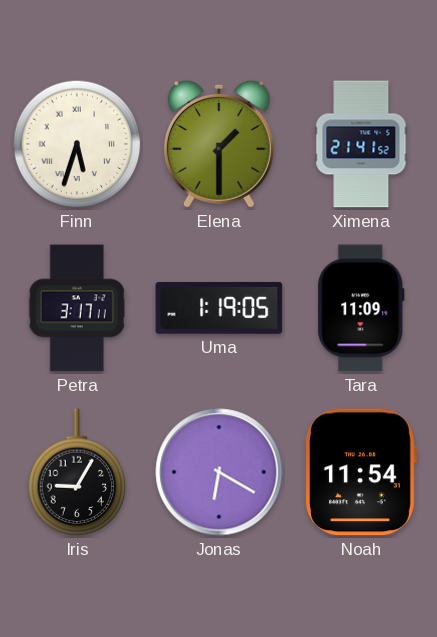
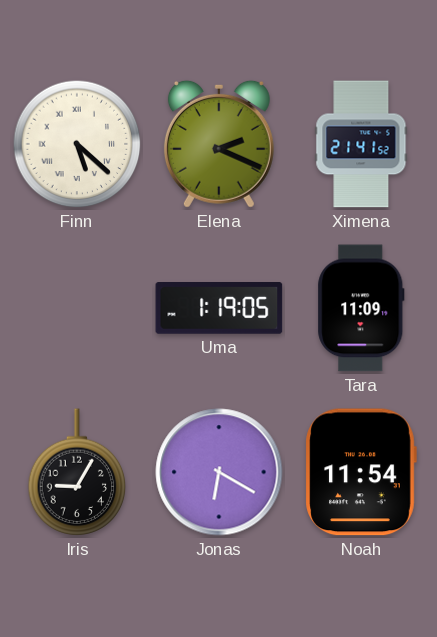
Finn: 5:33 -> 5:22
Elena: 1:30 -> 2:19
Petra: 3:17 -> none
